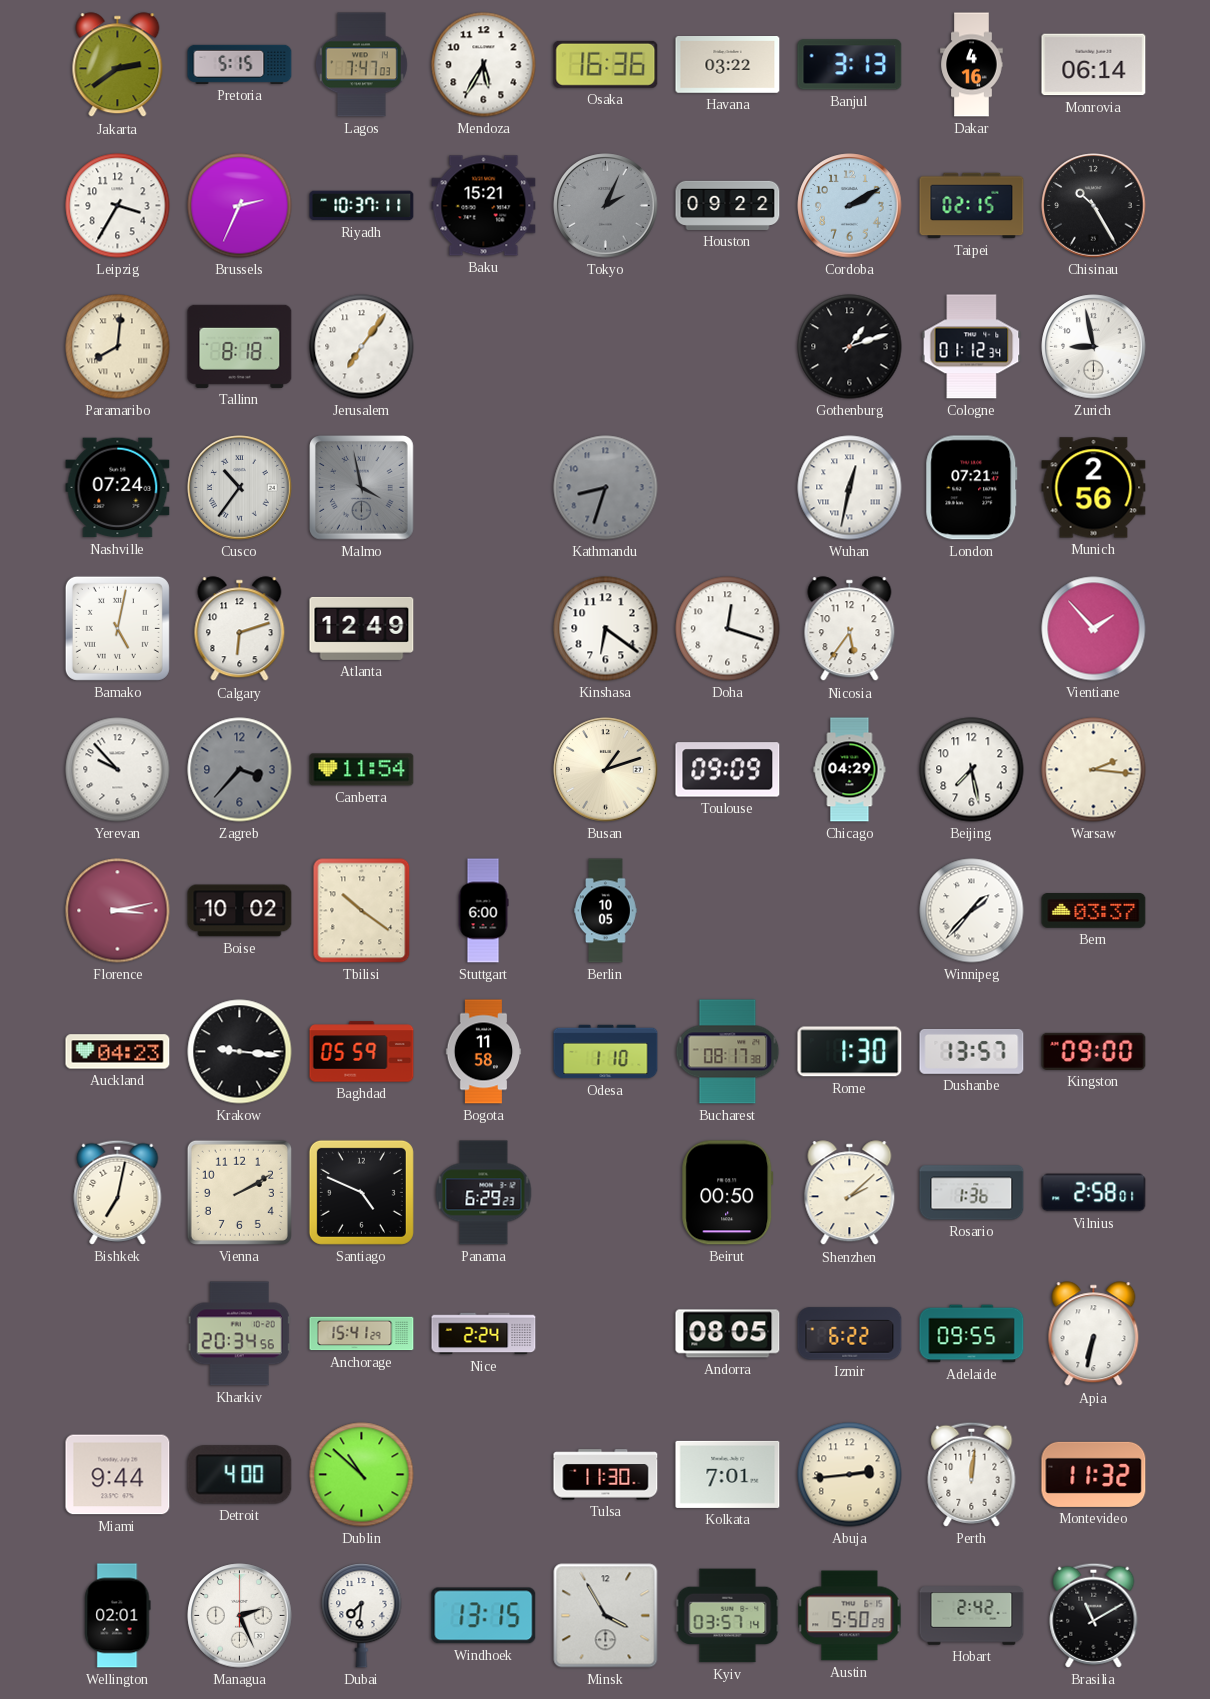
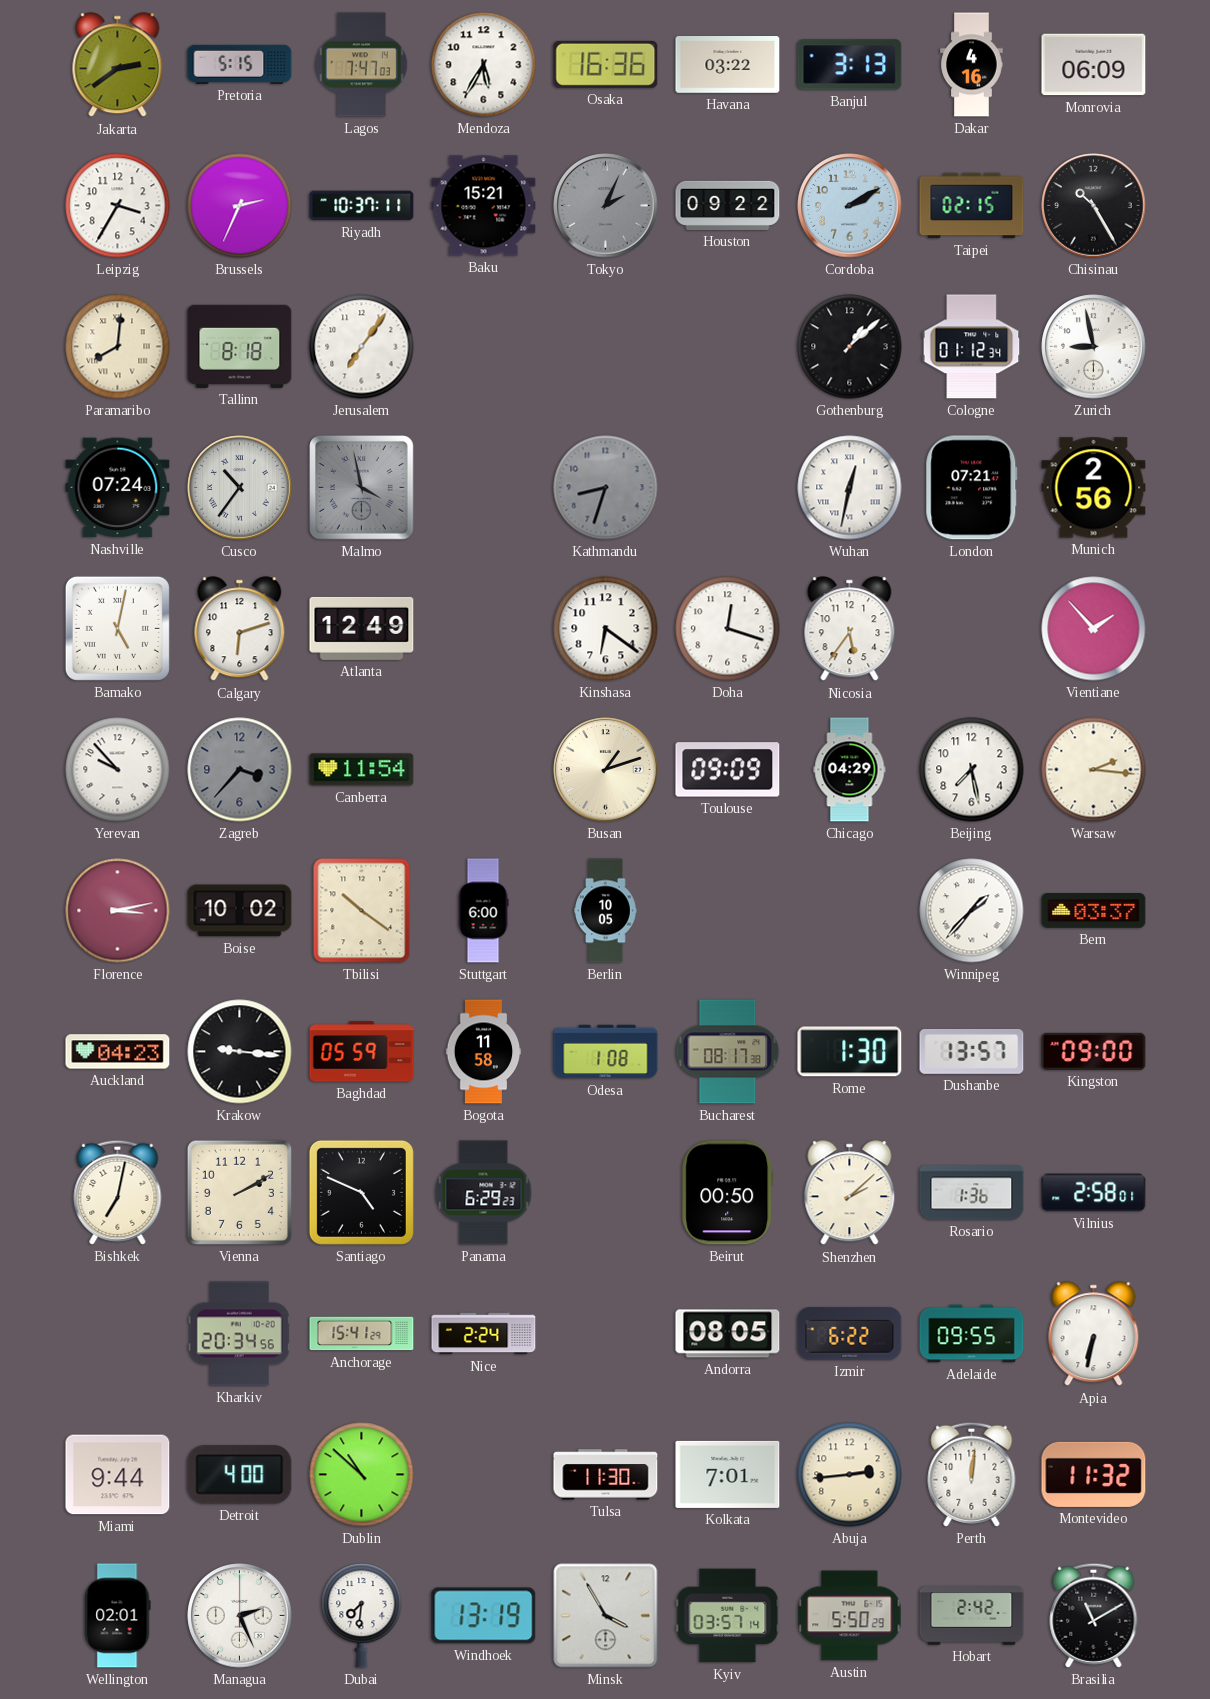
Monrovia: 06:14 -> 06:09
Gothenburg: 1:12 -> 1:08
Odesa: 1:10 -> 1:08
Windhoek: 13:15 -> 13:19
